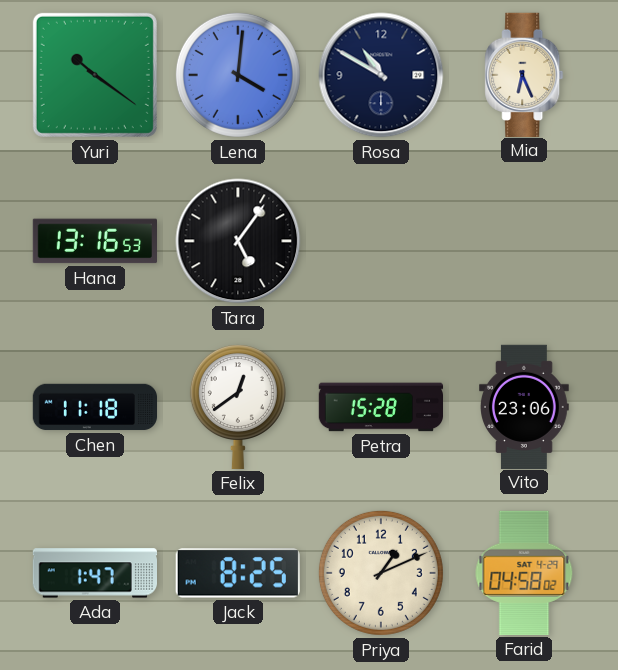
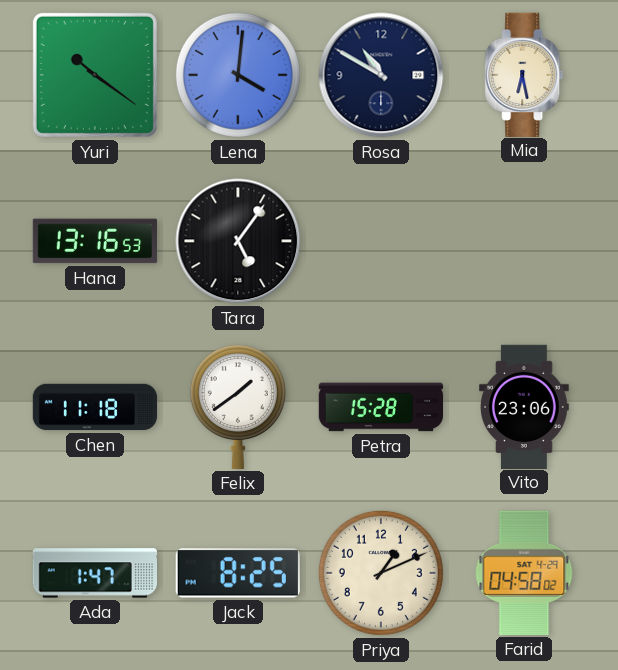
Mia: 6:26 -> 6:28
Felix: 12:39 -> 1:39
